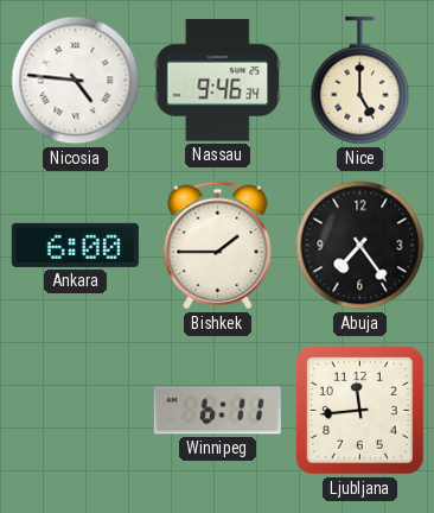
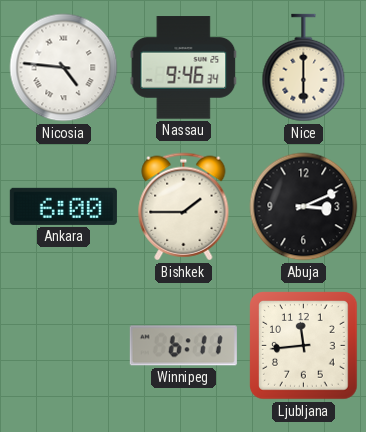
Nice: 5:00 -> 6:00
Abuja: 7:24 -> 3:11
